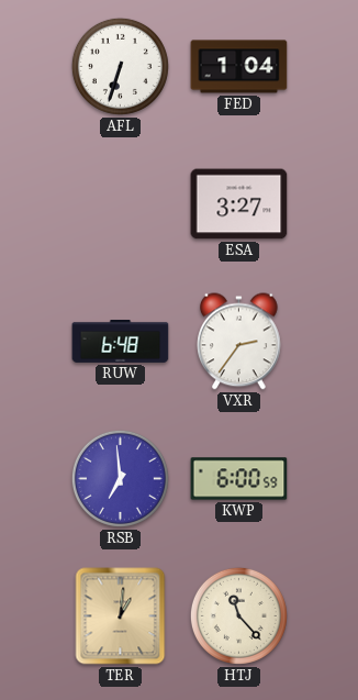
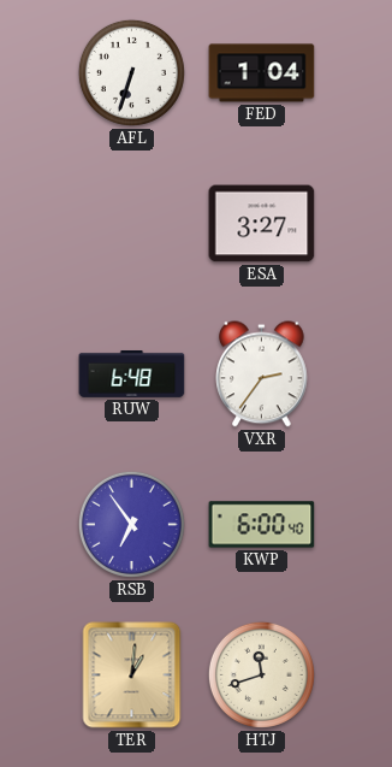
RSB: 6:59 -> 6:54
KWP: 6:00:59 -> 6:00:40
HTJ: 11:23 -> 11:42
